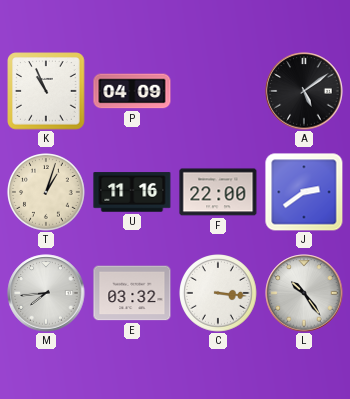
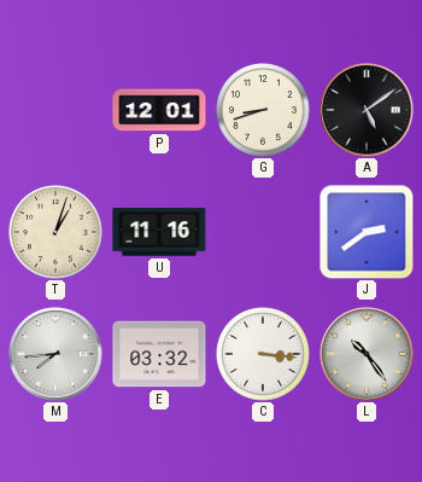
K: 10:56 -> none
P: 04:09 -> 12:01
G: none -> 8:42
F: 22:00 -> none
